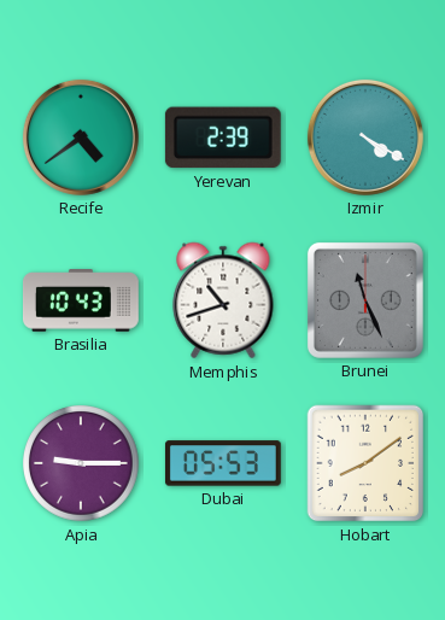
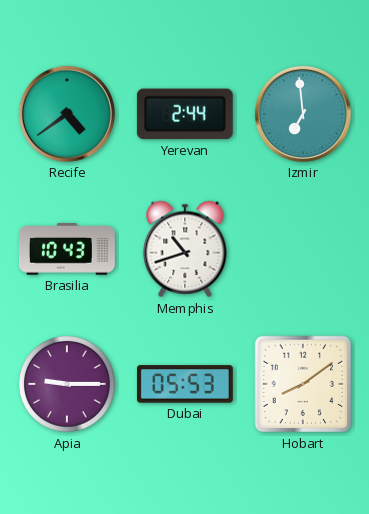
Yerevan: 2:39 -> 2:44
Izmir: 4:20 -> 6:59
Brunei: 11:26 -> none
